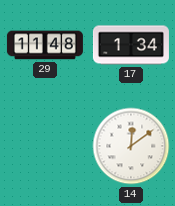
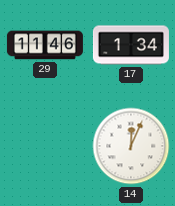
29: 11:48 -> 11:46
14: 12:09 -> 12:04
